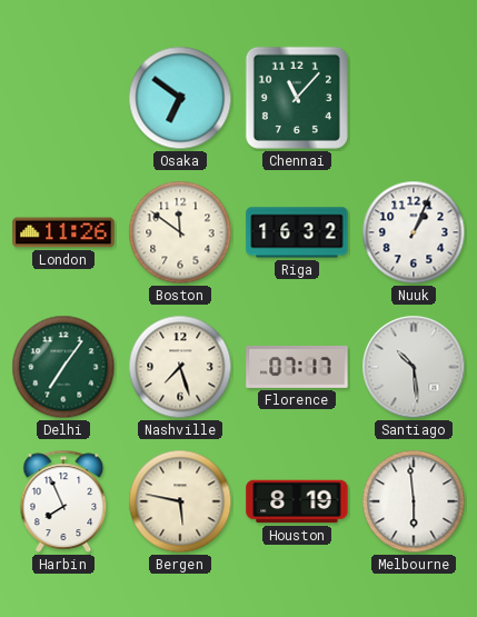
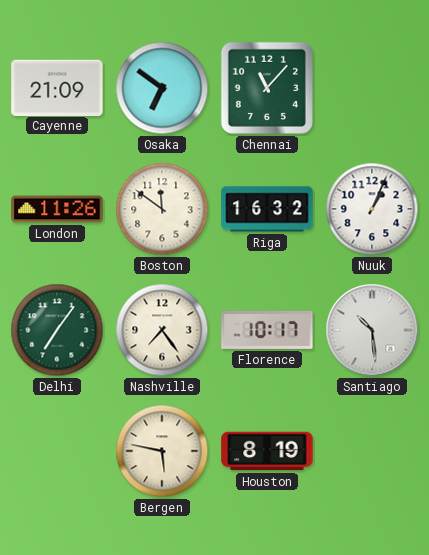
Cayenne: none -> 21:09
Nashville: 7:27 -> 7:24
Florence: 07:17 -> 10:17
Harbin: 7:56 -> none
Melbourne: 5:59 -> none
